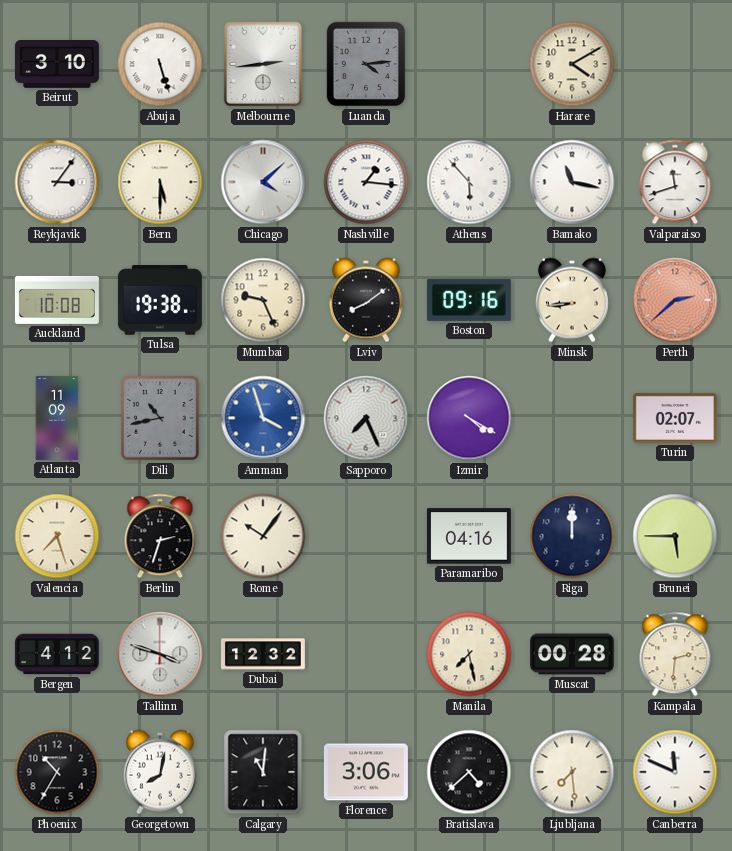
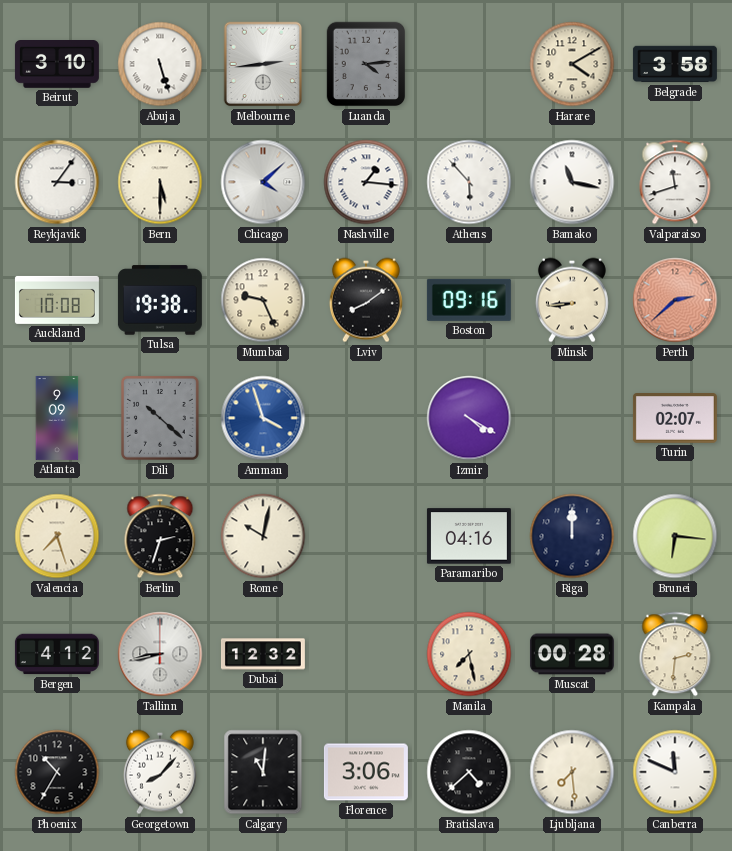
Belgrade: none -> 3:58
Atlanta: 11:09 -> 9:09
Dili: 10:43 -> 10:22
Sapporo: 7:26 -> none
Rome: 10:06 -> 10:02
Brunei: 5:45 -> 6:16
Tallinn: 3:48 -> 8:43
Georgetown: 8:02 -> 8:07
